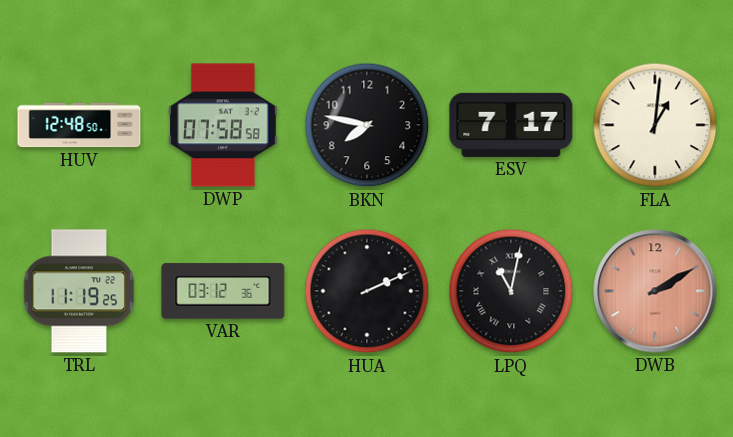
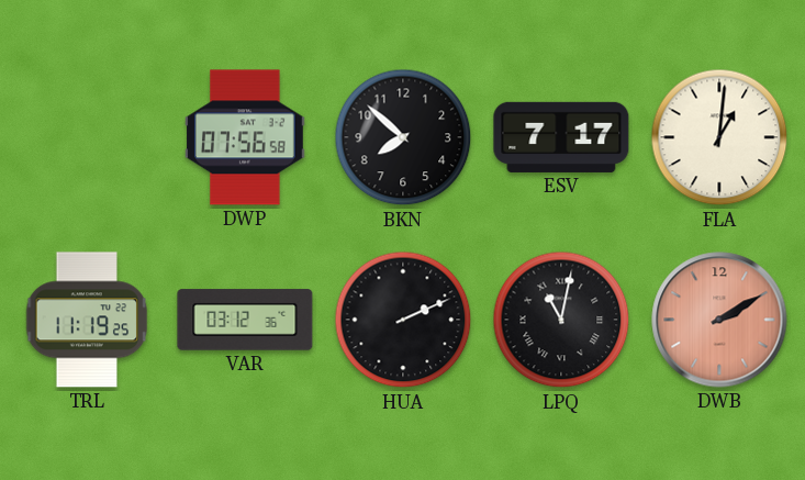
HUV: 12:48 -> none
DWP: 07:58 -> 07:56
BKN: 7:47 -> 7:52
